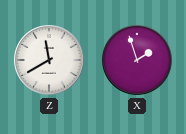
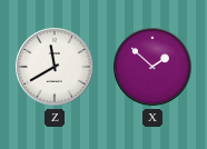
X: 1:57 -> 1:52
